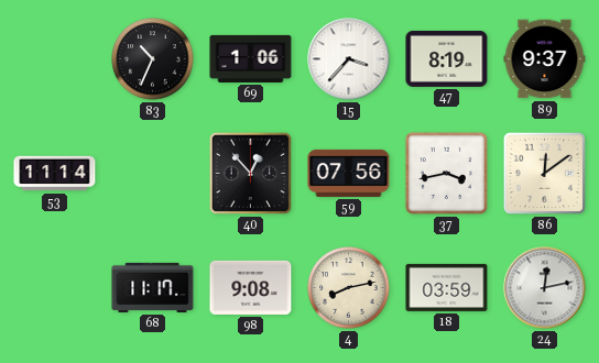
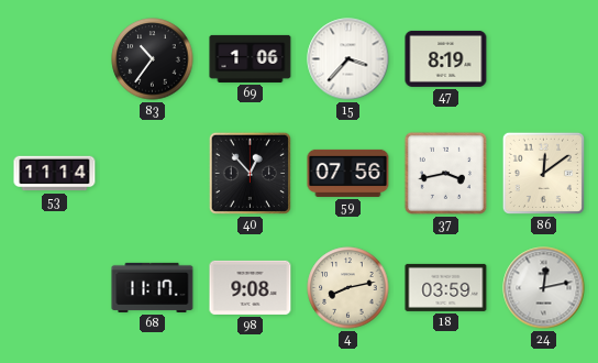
83: 10:34 -> 10:36
89: 9:37 -> none
